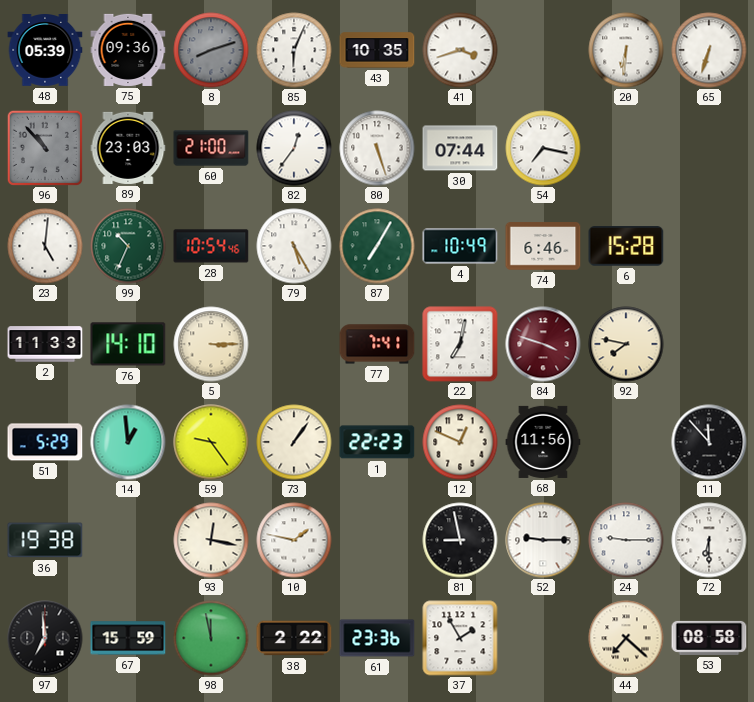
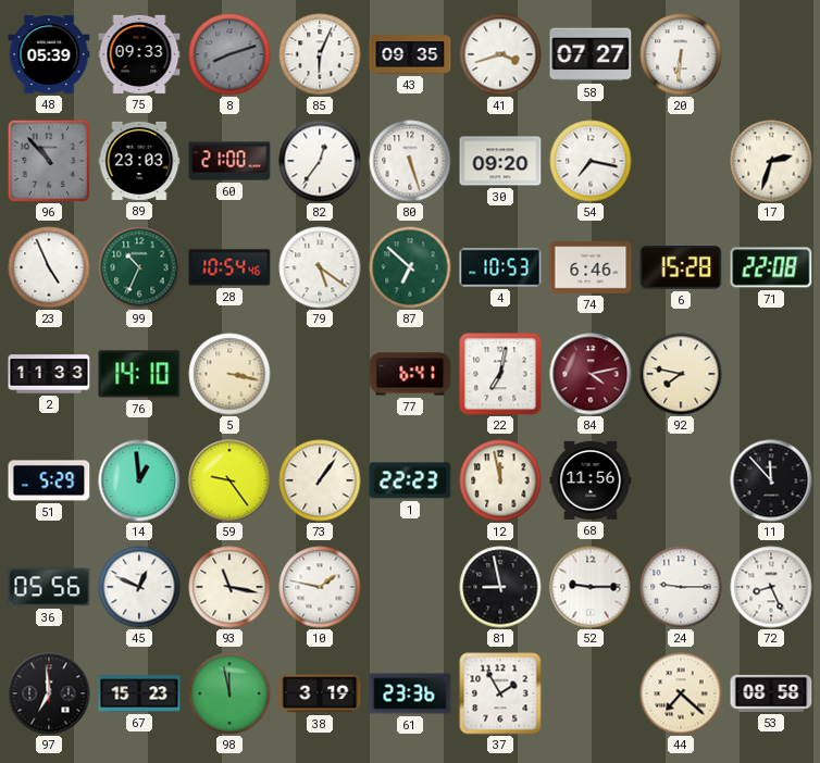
75: 09:36 -> 09:33
43: 10:35 -> 09:35
58: none -> 07:27
65: 6:33 -> none
30: 07:44 -> 09:20
17: none -> 2:33
23: 5:01 -> 4:56
79: 5:25 -> 5:21
87: 7:05 -> 6:52
4: 10:49 -> 10:53
71: none -> 22:08
5: 3:15 -> 3:17
77: 7:41 -> 6:41
84: 3:48 -> 4:13
12: 12:49 -> 11:58
36: 19:38 -> 05:56
45: none -> 12:49
93: 12:17 -> 11:17
72: 6:30 -> 8:26
67: 15:59 -> 15:23
38: 2:22 -> 3:19
